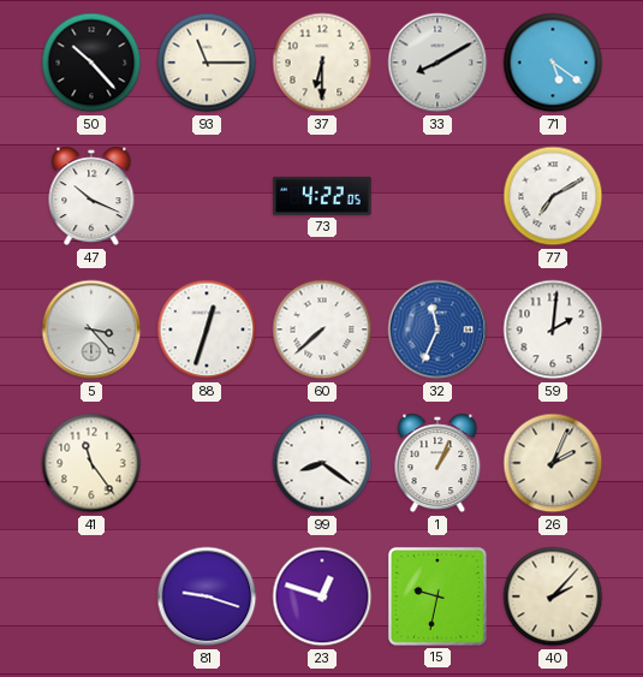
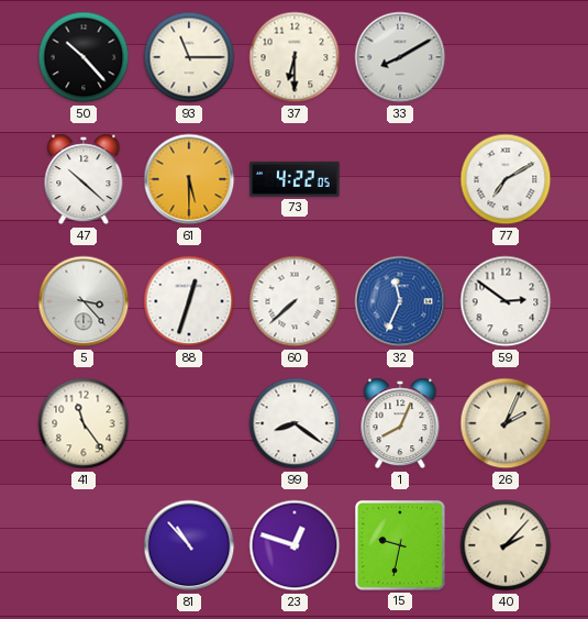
71: 5:21 -> none
47: 10:19 -> 10:22
61: none -> 5:30
59: 2:01 -> 2:51
1: 1:04 -> 8:04
81: 9:18 -> 10:53
